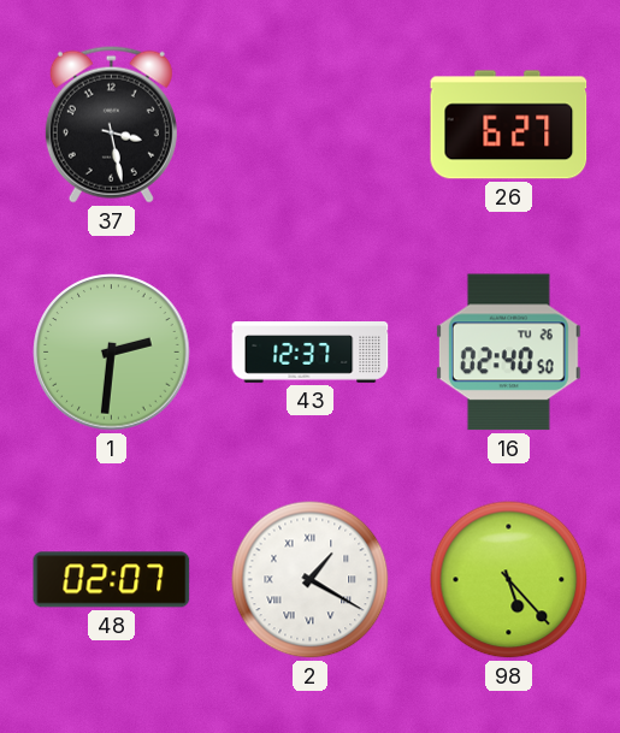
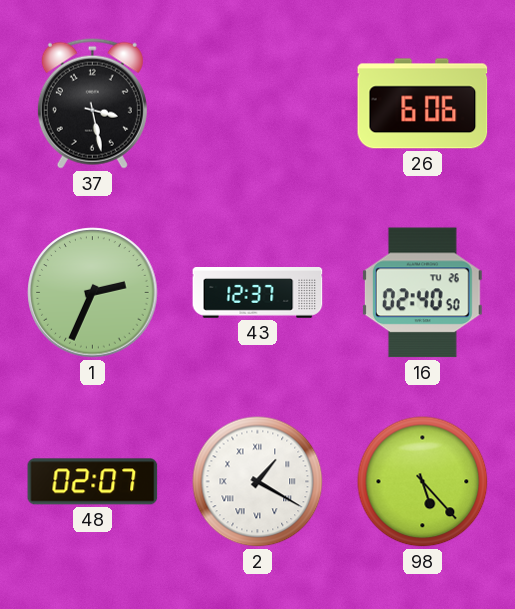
26: 6:27 -> 6:06
1: 2:31 -> 2:34
